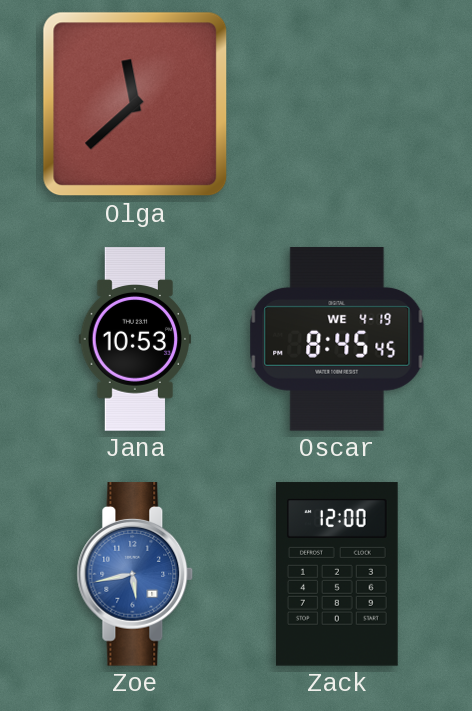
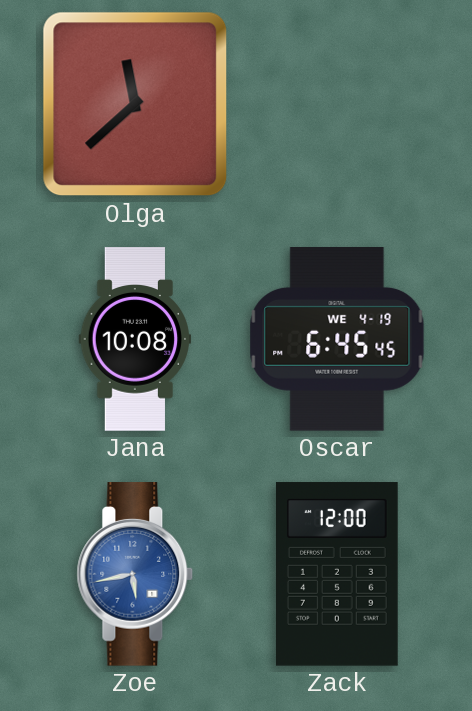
Jana: 10:53 -> 10:08
Oscar: 8:45 -> 6:45
